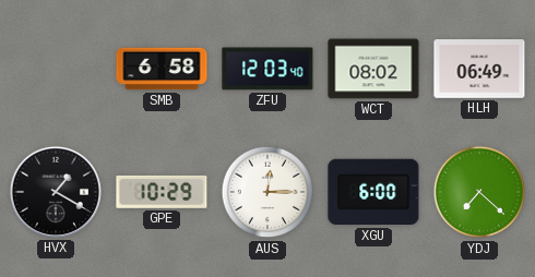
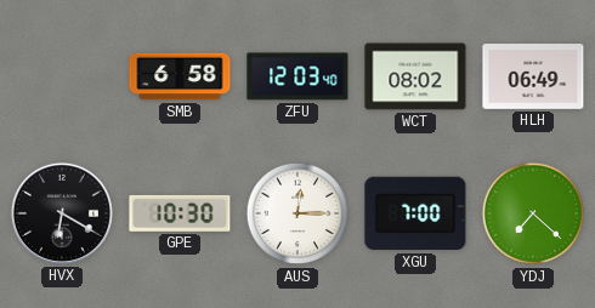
HVX: 1:20 -> 6:20
GPE: 10:29 -> 10:30
XGU: 6:00 -> 7:00
